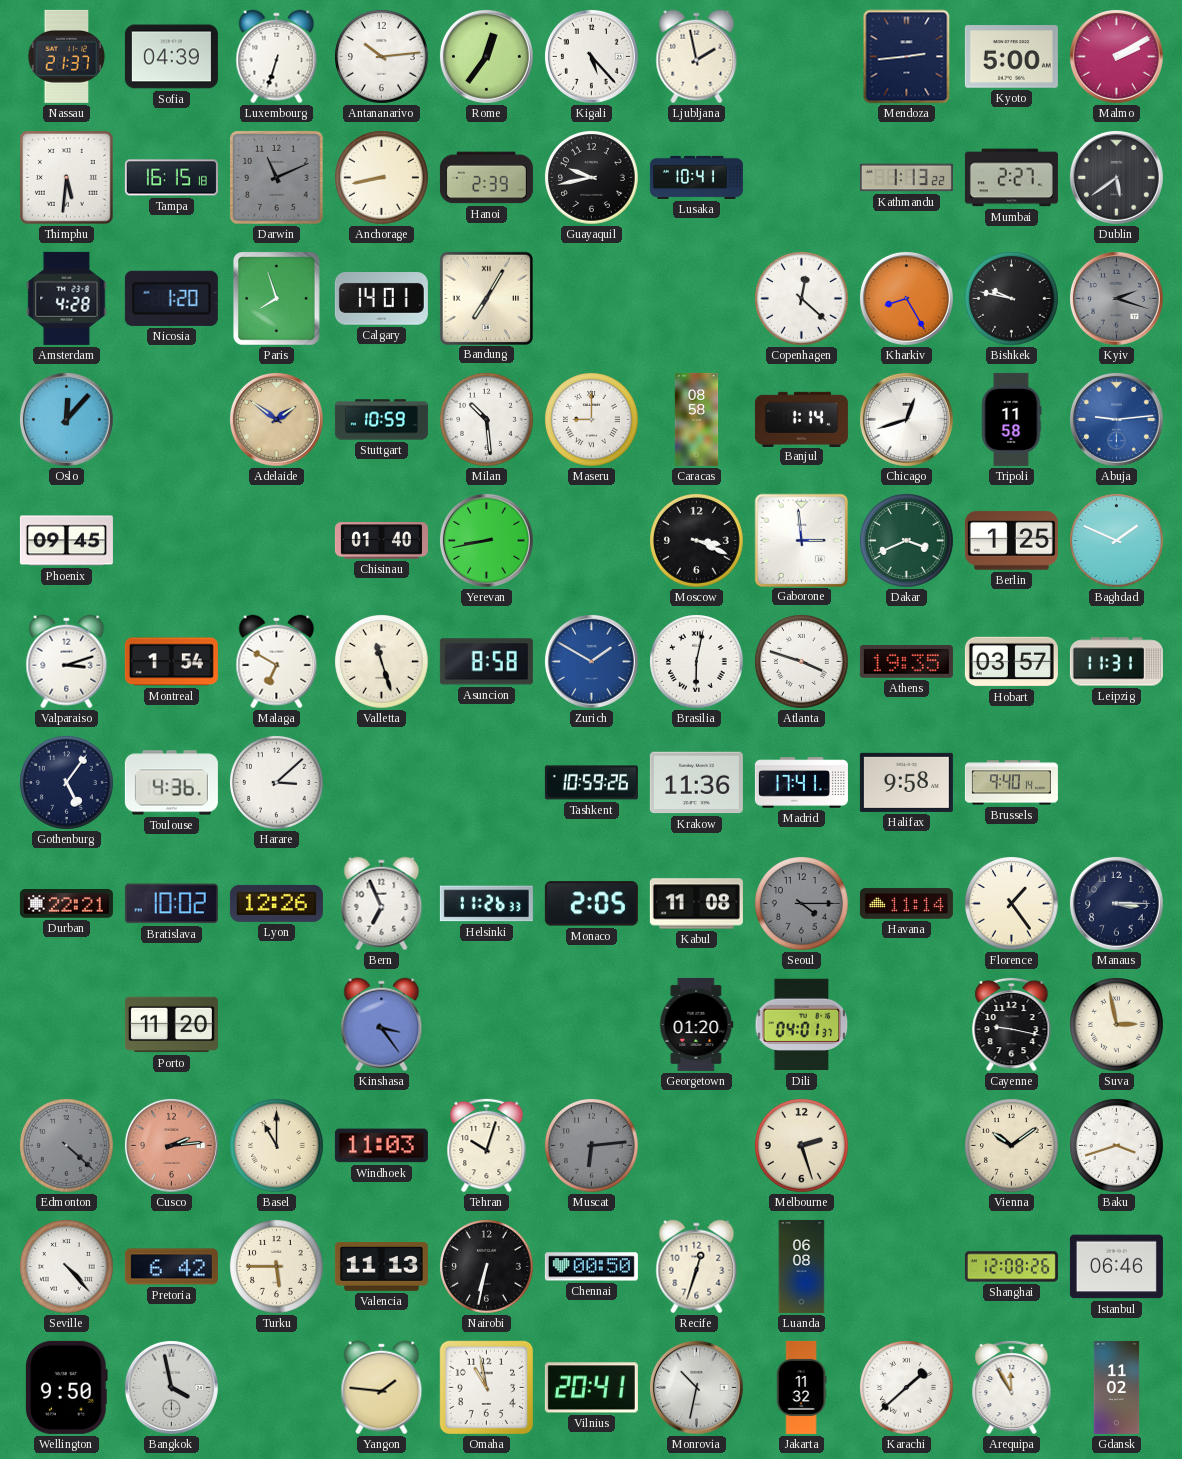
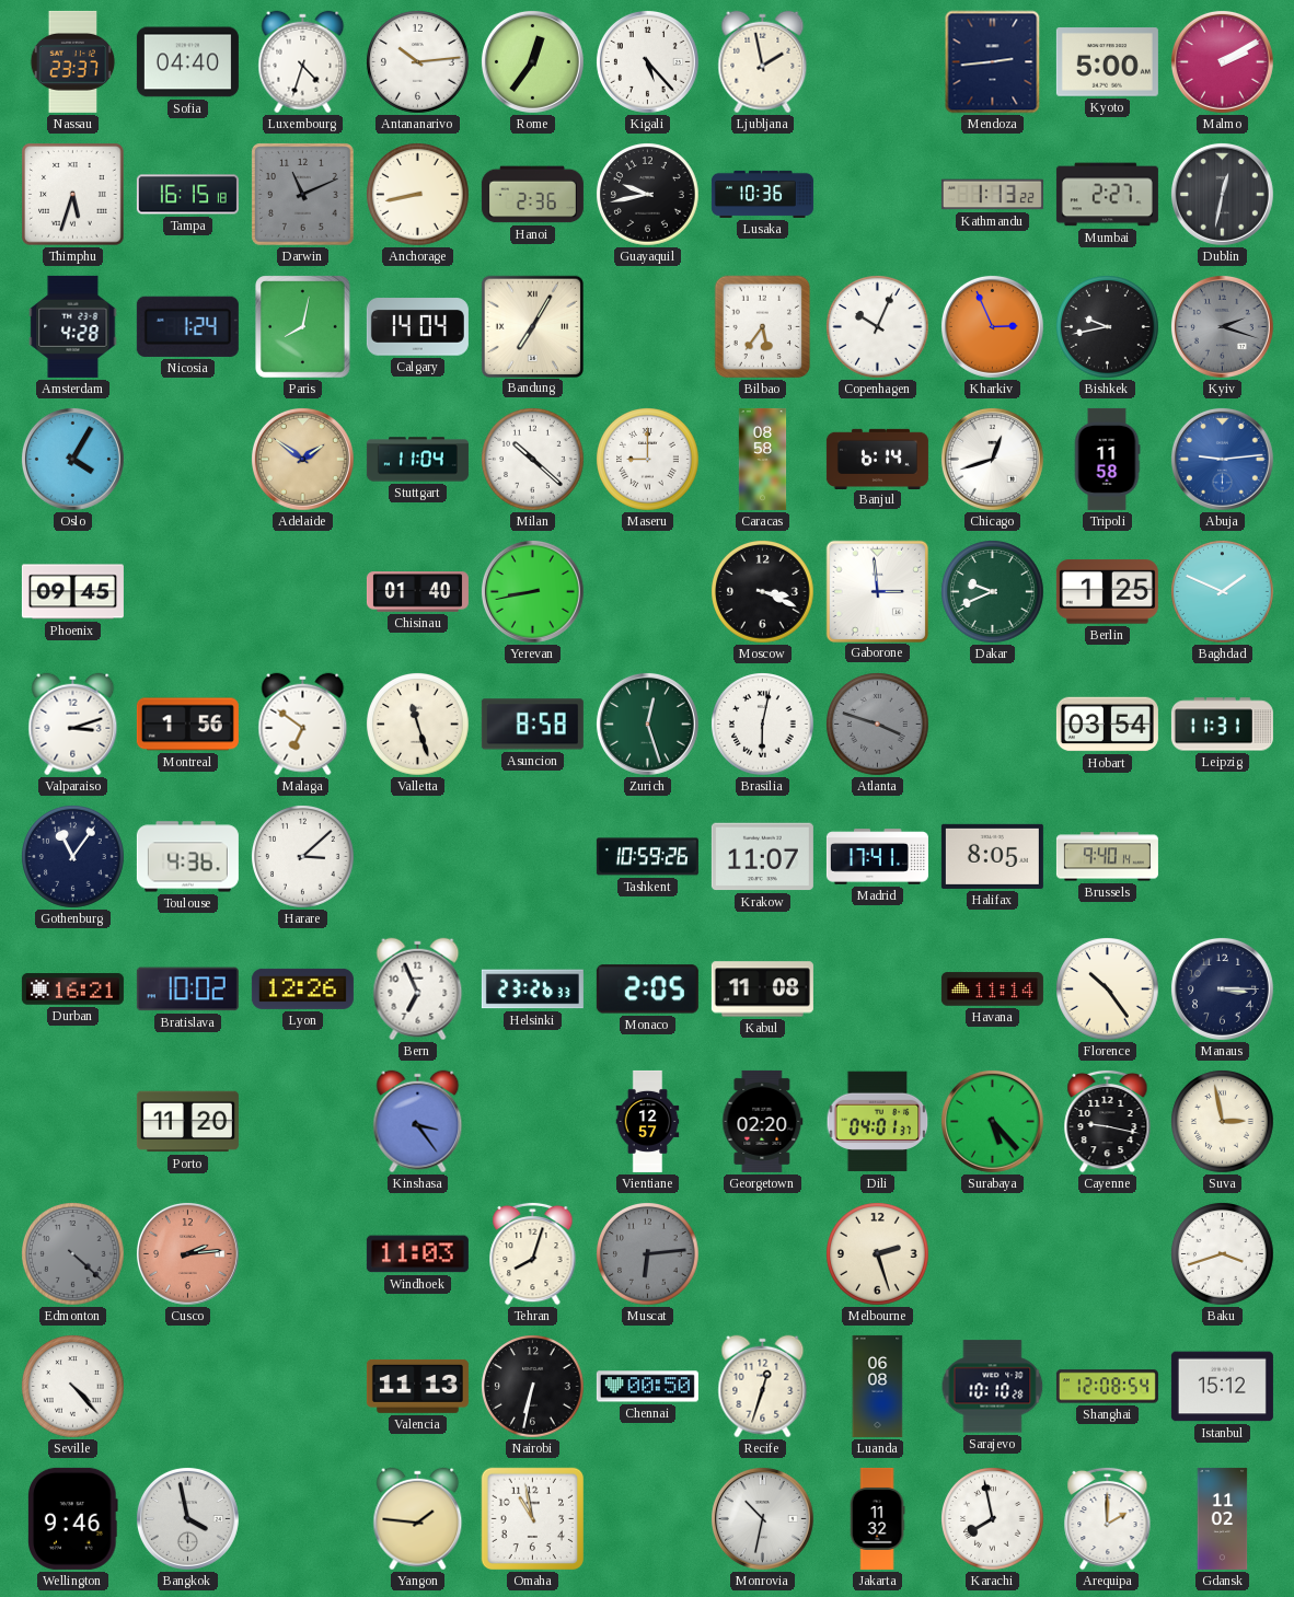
Nassau: 21:37 -> 23:37
Sofia: 04:39 -> 04:40
Luxembourg: 6:33 -> 4:33
Thimphu: 5:31 -> 5:33
Hanoi: 2:39 -> 2:36
Lusaka: 10:41 -> 10:36
Dublin: 5:39 -> 12:32
Nicosia: 1:20 -> 1:24
Paris: 7:57 -> 8:02
Calgary: 14:01 -> 14:04
Bilbao: none -> 5:36
Copenhagen: 12:22 -> 10:04
Kharkiv: 8:25 -> 2:56
Bishkek: 9:47 -> 9:43
Oslo: 12:07 -> 4:05
Stuttgart: 10:59 -> 11:04
Milan: 10:29 -> 10:22
Banjul: 1:14 -> 6:14
Dakar: 3:41 -> 9:41
Montreal: 1:54 -> 1:56
Malaga: 6:50 -> 6:51
Zurich: 1:50 -> 12:27
Zurich dial: blue -> green
Atlanta dial: white -> grey
Athens: 19:35 -> none
Hobart: 03:57 -> 03:54
Gothenburg: 5:06 -> 11:06
Krakow: 11:36 -> 11:07
Halifax: 9:58 -> 8:05
Durban: 22:21 -> 16:21
Helsinki: 11:26 -> 23:26
Seoul: 4:15 -> none
Florence: 1:24 -> 10:24
Vientiane: none -> 12:57
Georgetown: 01:20 -> 02:20
Surabaya: none -> 5:23
Basel: 11:00 -> none
Tehran: 10:03 -> 8:03
Vienna: 10:09 -> none
Pretoria: 6:42 -> none
Turku: 5:45 -> none
Sarajevo: none -> 10:10
Shanghai: 12:08:26 -> 12:08:54
Istanbul: 06:46 -> 15:12
Wellington: 9:50 -> 9:46
Vilnius: 20:41 -> none
Karachi: 1:38 -> 7:58
Arequipa: 11:55 -> 2:00
